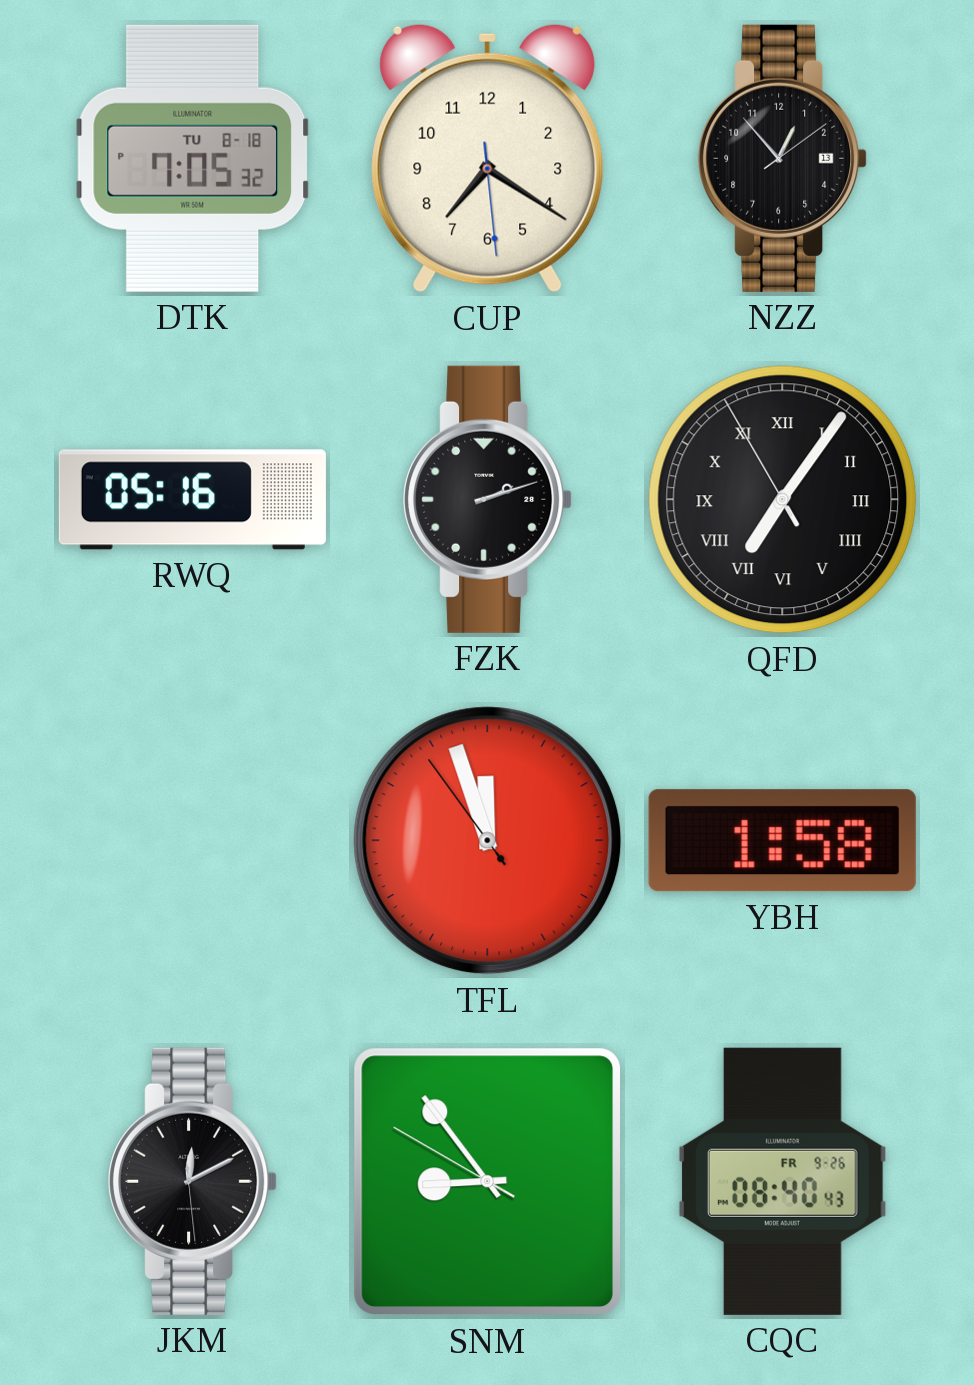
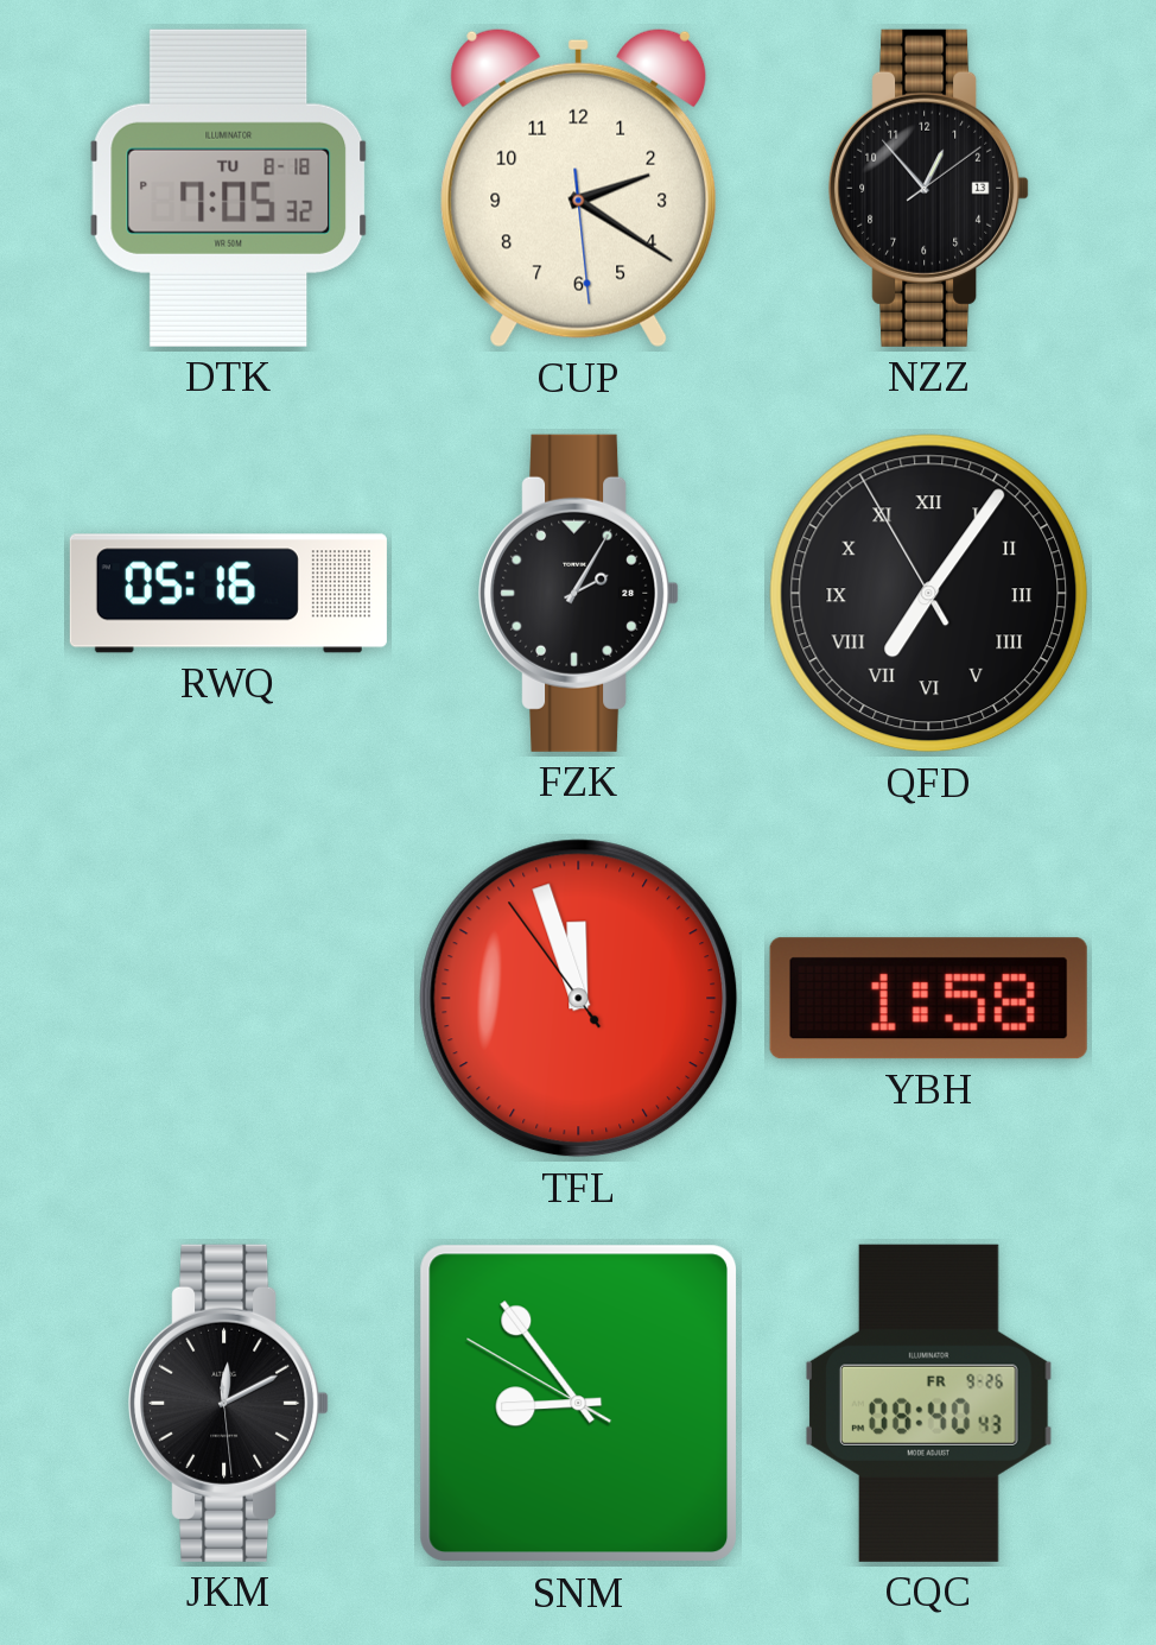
CUP: 7:20 -> 2:20
FZK: 2:12 -> 2:05
